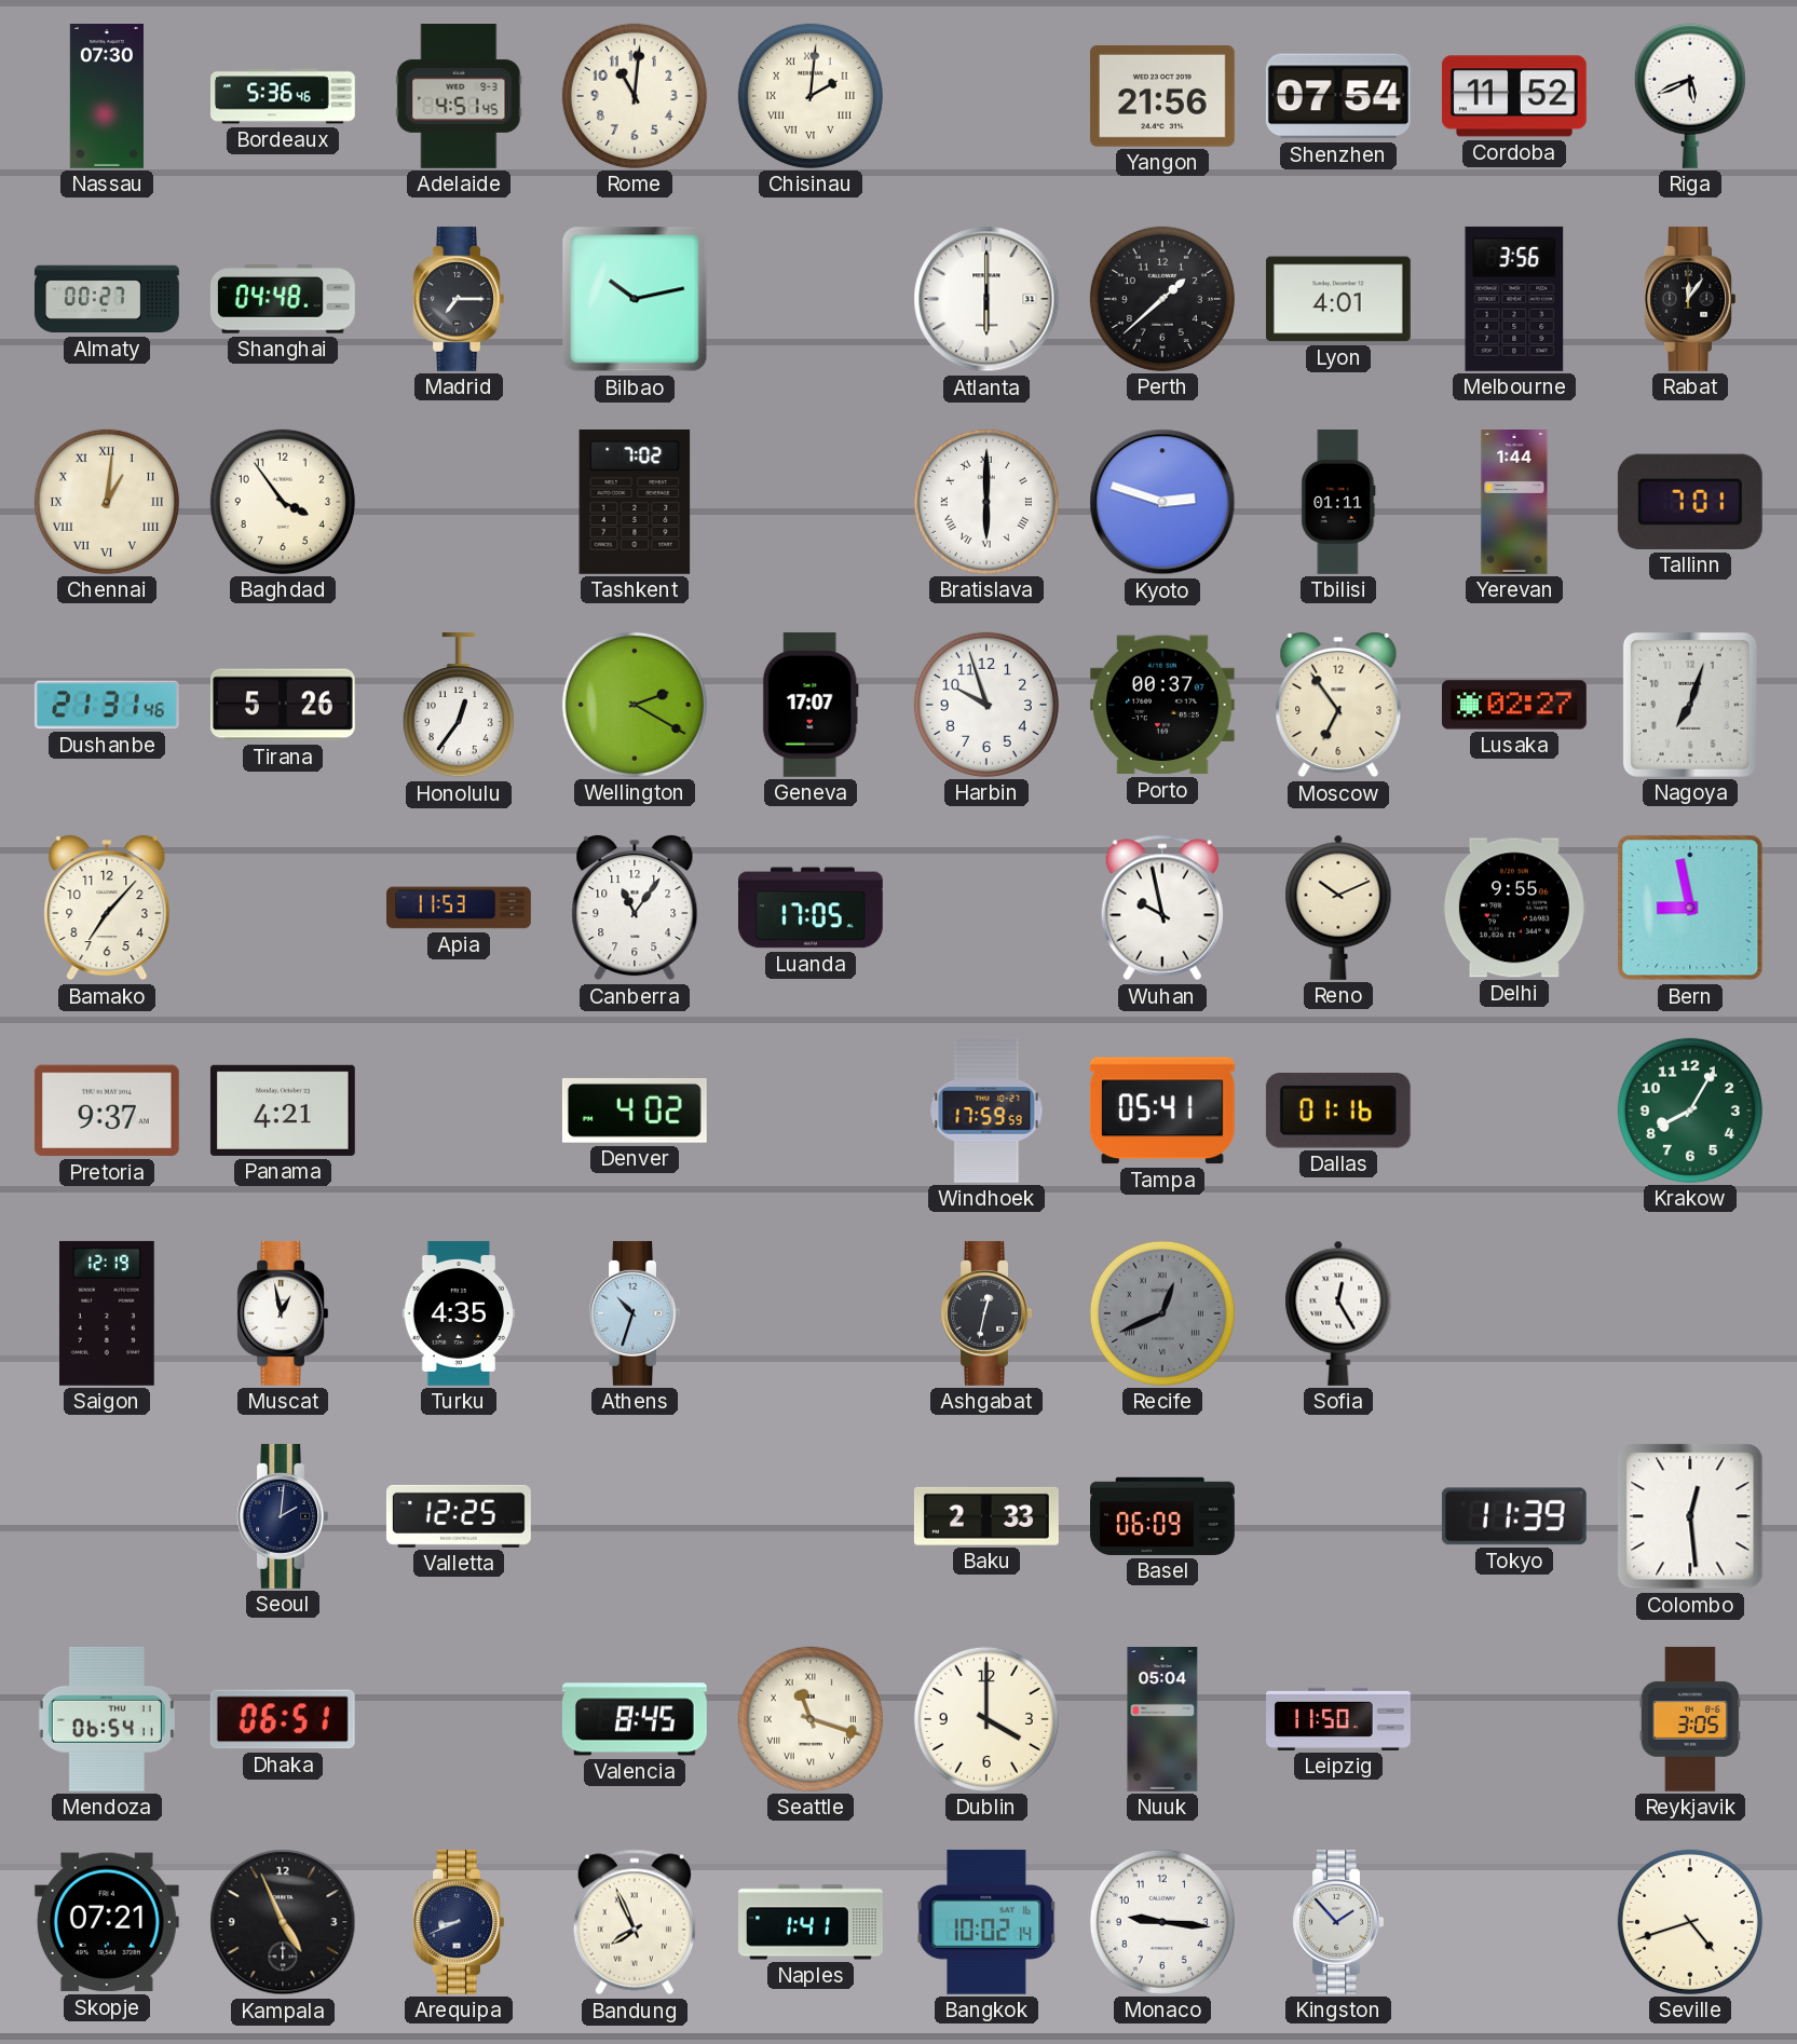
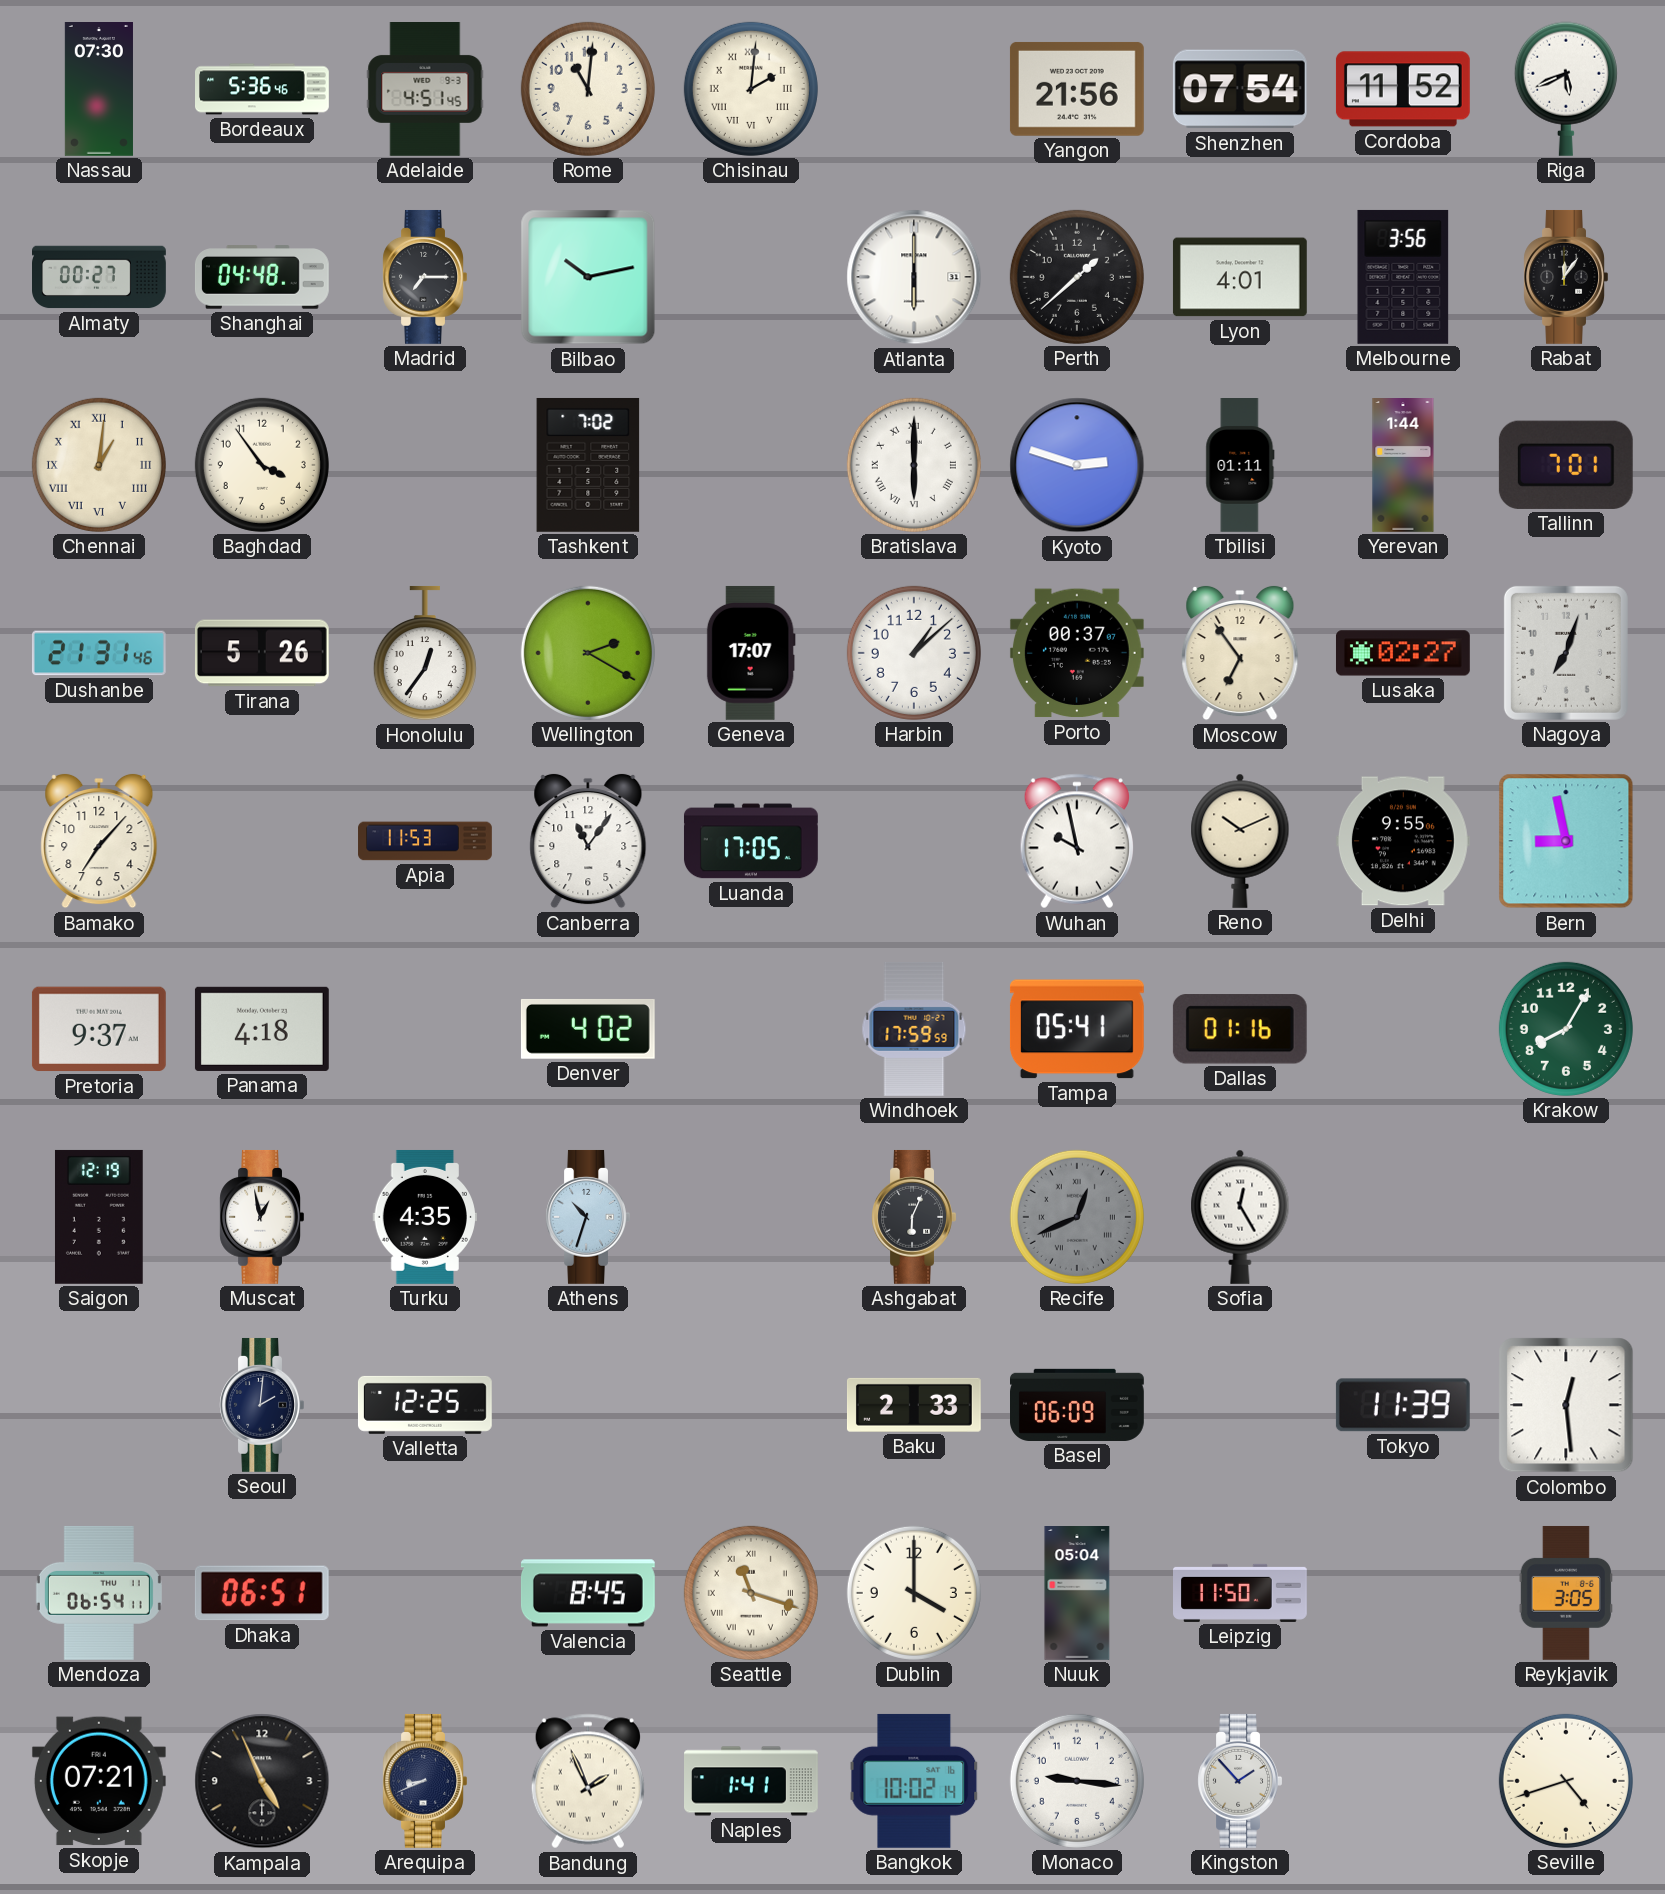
Harbin: 9:57 -> 1:08
Panama: 4:21 -> 4:18
Ashgabat: 12:32 -> 6:04
Bandung: 7:56 -> 1:56
